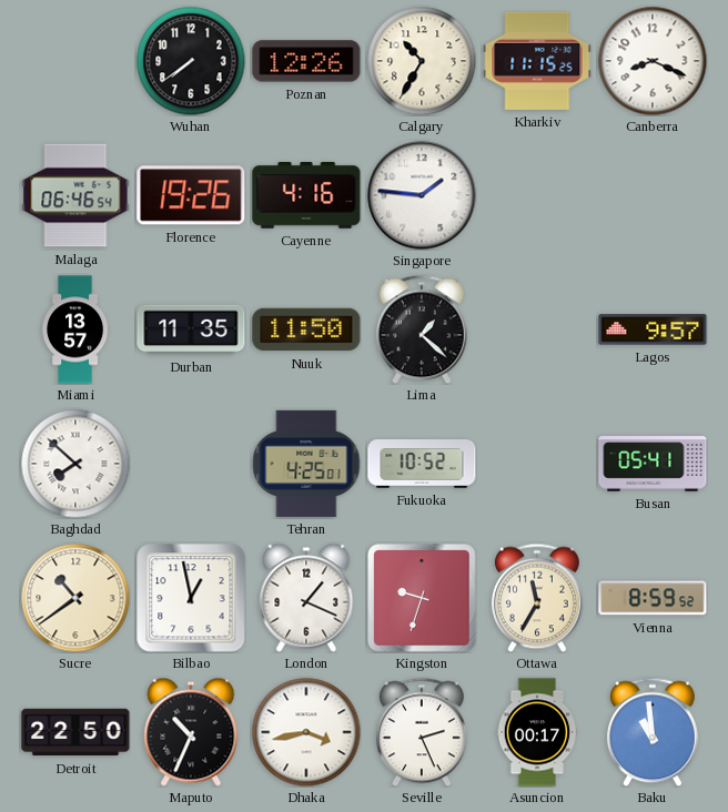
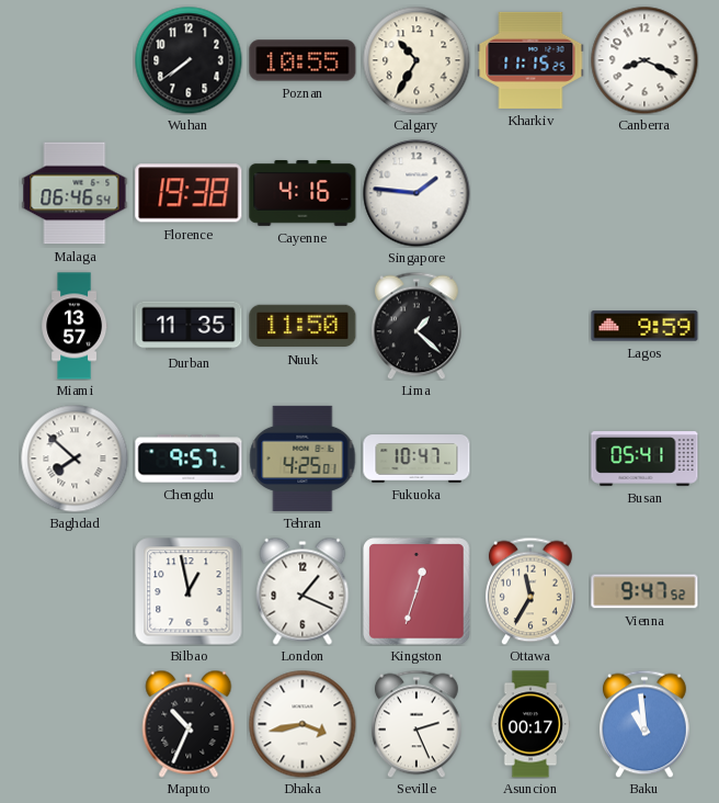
Poznan: 12:26 -> 10:55
Florence: 19:26 -> 19:38
Lagos: 9:57 -> 9:59
Chengdu: none -> 9:57
Fukuoka: 10:52 -> 10:47
Sucre: 10:39 -> none
Kingston: 9:33 -> 12:33
Vienna: 8:59 -> 9:47
Detroit: 22:50 -> none
